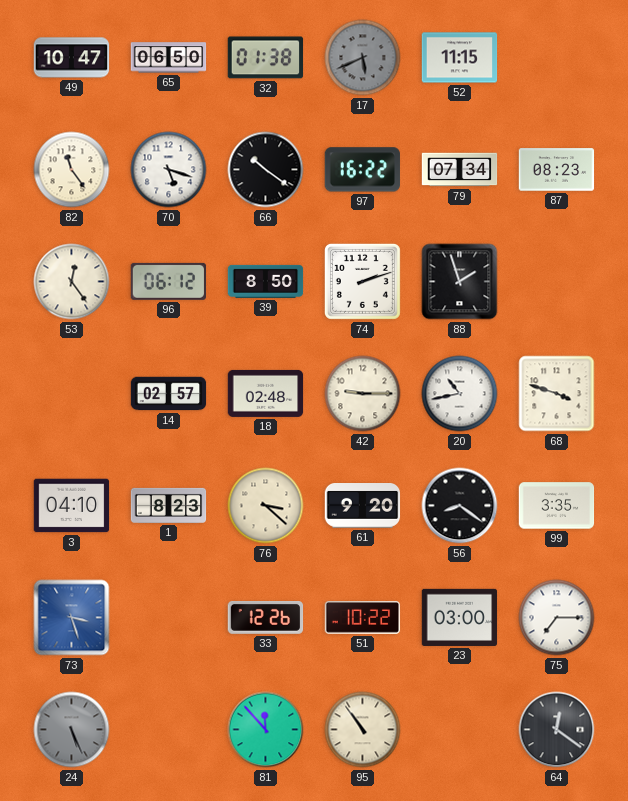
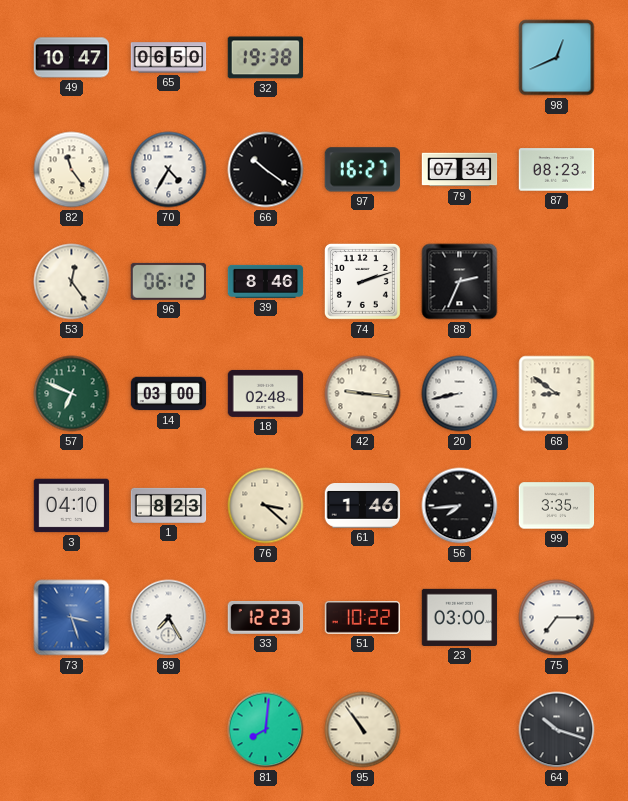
32: 01:38 -> 19:38
17: 5:41 -> none
52: 11:15 -> none
98: none -> 12:41
70: 5:18 -> 4:35
97: 16:22 -> 16:27
39: 8:50 -> 8:46
88: 1:57 -> 2:34
57: none -> 6:49
14: 02:57 -> 03:00
42: 9:15 -> 9:16
20: 10:43 -> 8:43
68: 3:48 -> 8:51
61: 9:20 -> 1:46
56: 8:21 -> 7:44
89: none -> 7:25
33: 12:26 -> 12:23
24: 5:26 -> none
81: 11:53 -> 8:01
64: 12:21 -> 10:18
